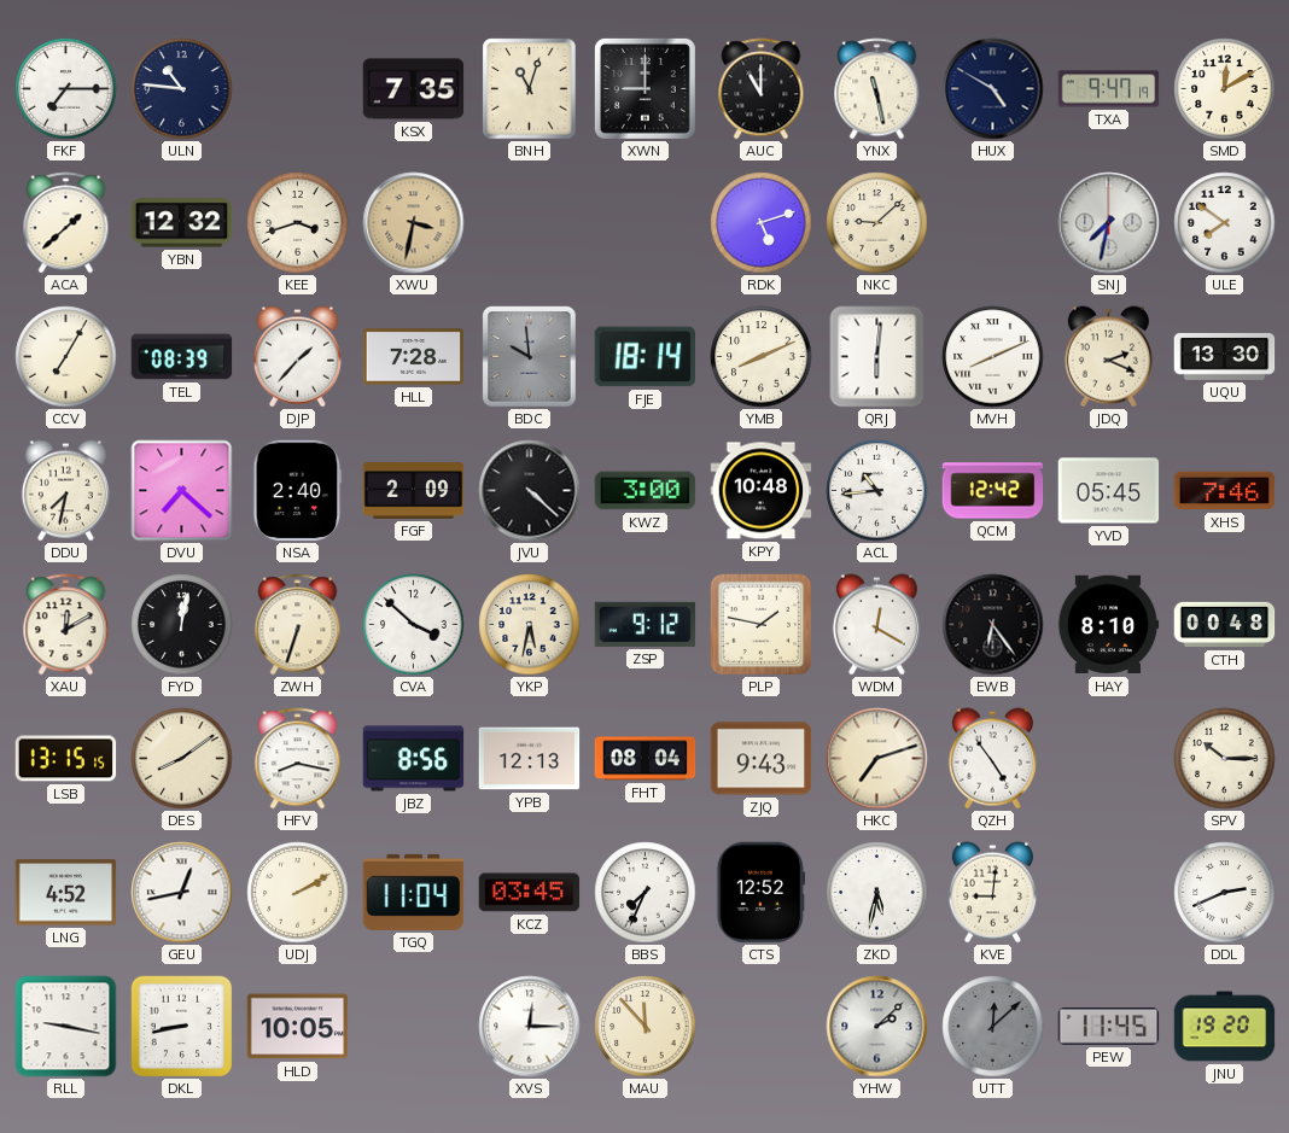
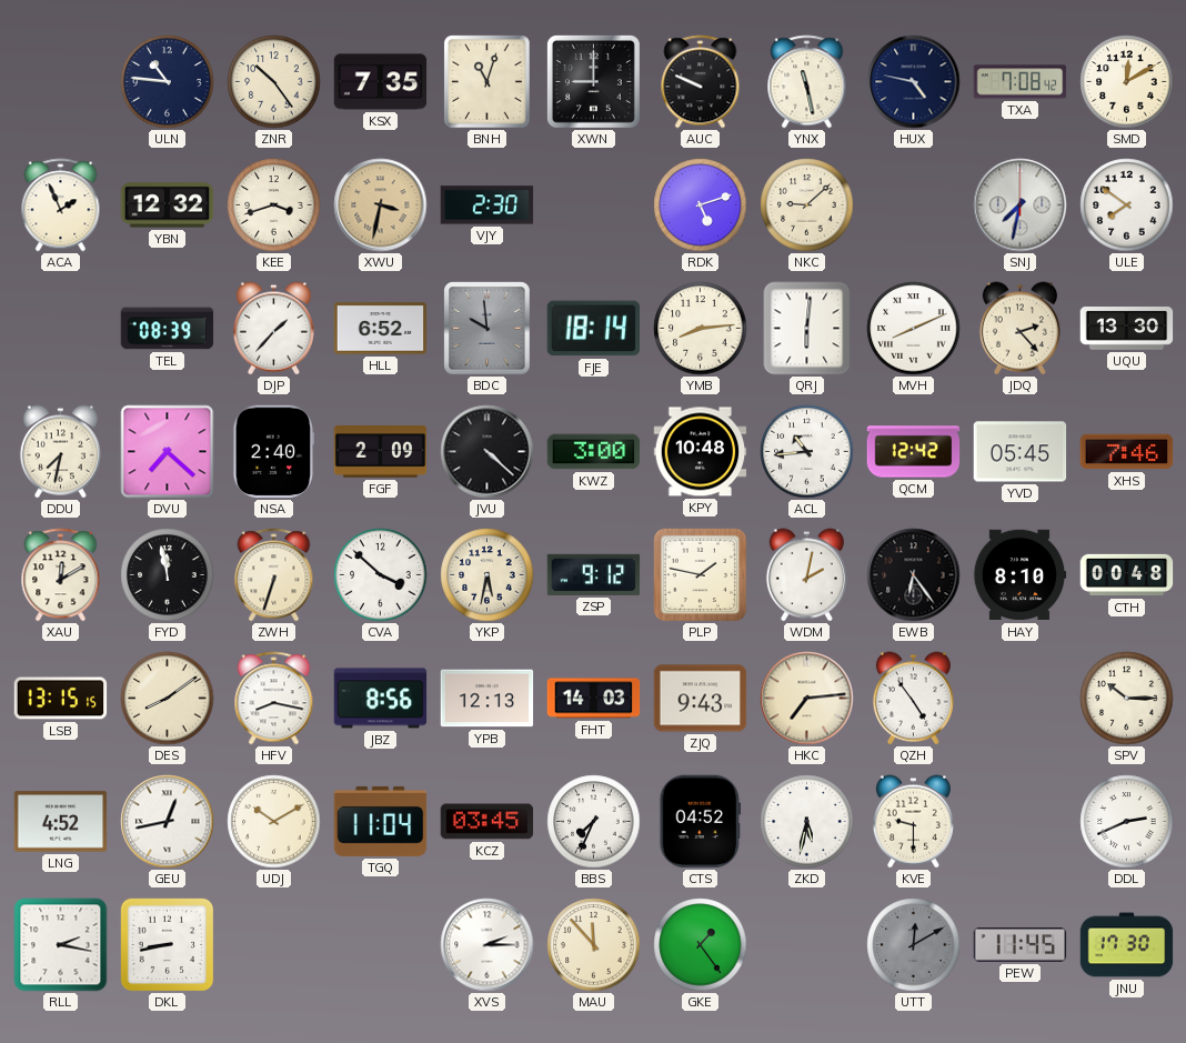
FKF: 7:15 -> none
ZNR: none -> 10:24
AUC: 11:00 -> 9:49
HUX: 4:50 -> 4:47
TXA: 9:47 -> 7:08
ACA: 1:38 -> 1:56
VJY: none -> 2:30
CCV: 7:05 -> none
HLL: 7:28 -> 6:52
YMB: 8:11 -> 8:14
JDQ: 2:19 -> 2:23
FYD: 12:02 -> 11:58
WDM: 12:20 -> 2:02
FHT: 08:04 -> 14:03
HKC: 7:12 -> 7:14
UDJ: 2:10 -> 10:10
CTS: 12:52 -> 04:52
KVE: 9:01 -> 9:30
RLL: 9:17 -> 2:17
HLD: 10:05 -> none
XVS: 12:15 -> 2:15
GKE: none -> 1:24
YHW: 2:08 -> none
UTT: 12:08 -> 12:10
JNU: 19:20 -> 17:30
